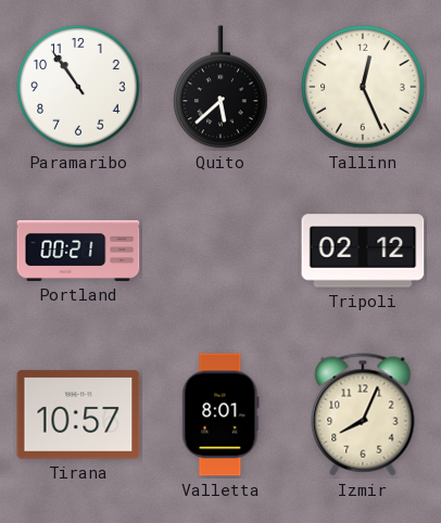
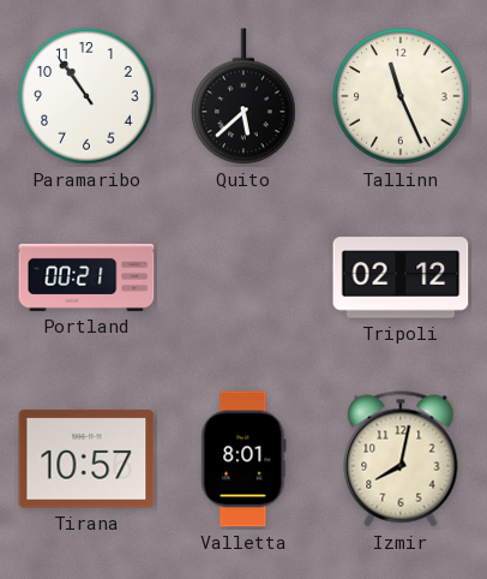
Tallinn: 12:26 -> 11:26
Izmir: 8:04 -> 8:02
